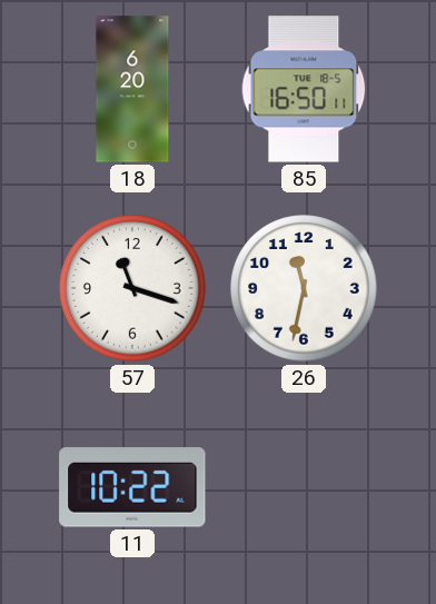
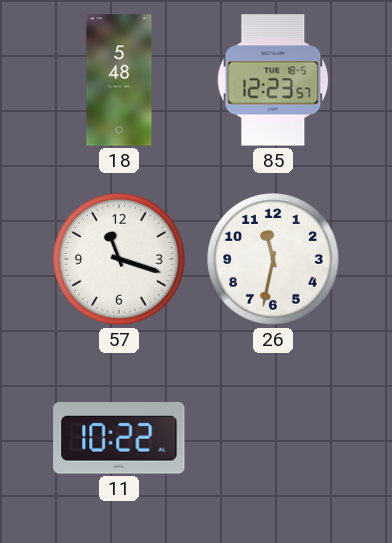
18: 6:20 -> 5:48
85: 16:50 -> 12:23
